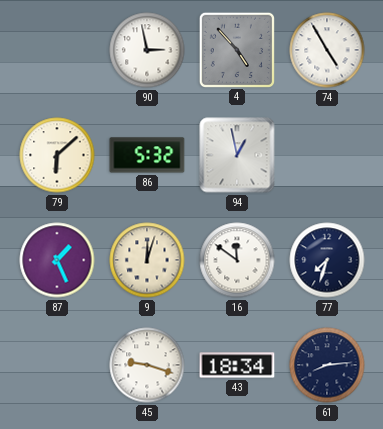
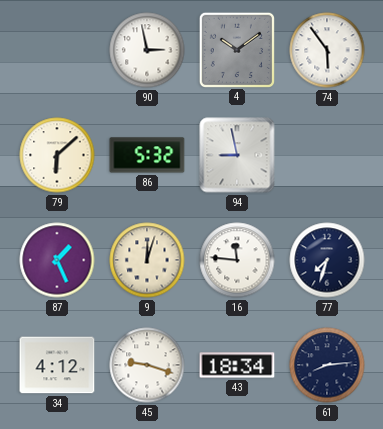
4: 4:53 -> 10:09
74: 4:55 -> 5:54
94: 12:58 -> 8:58
16: 11:51 -> 11:46
34: none -> 4:12
